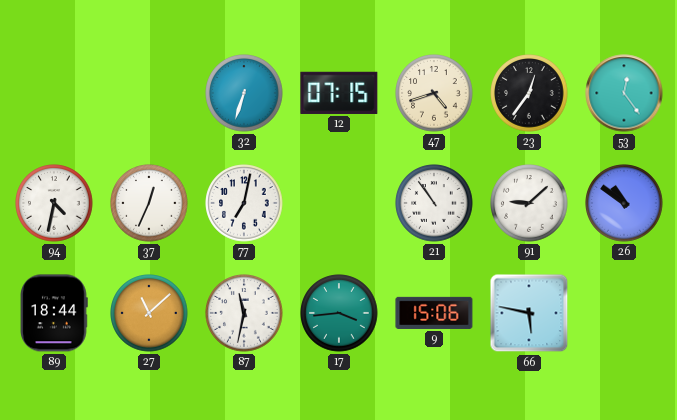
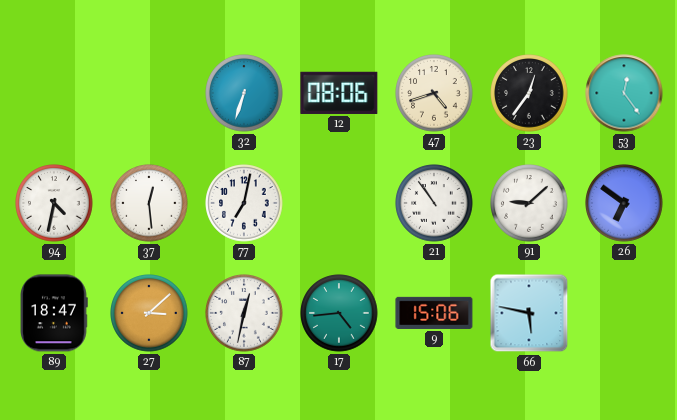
12: 07:15 -> 08:06
37: 12:34 -> 12:29
26: 10:51 -> 6:51
89: 18:44 -> 18:47
27: 11:08 -> 3:08
87: 11:32 -> 12:32
17: 3:44 -> 4:44
